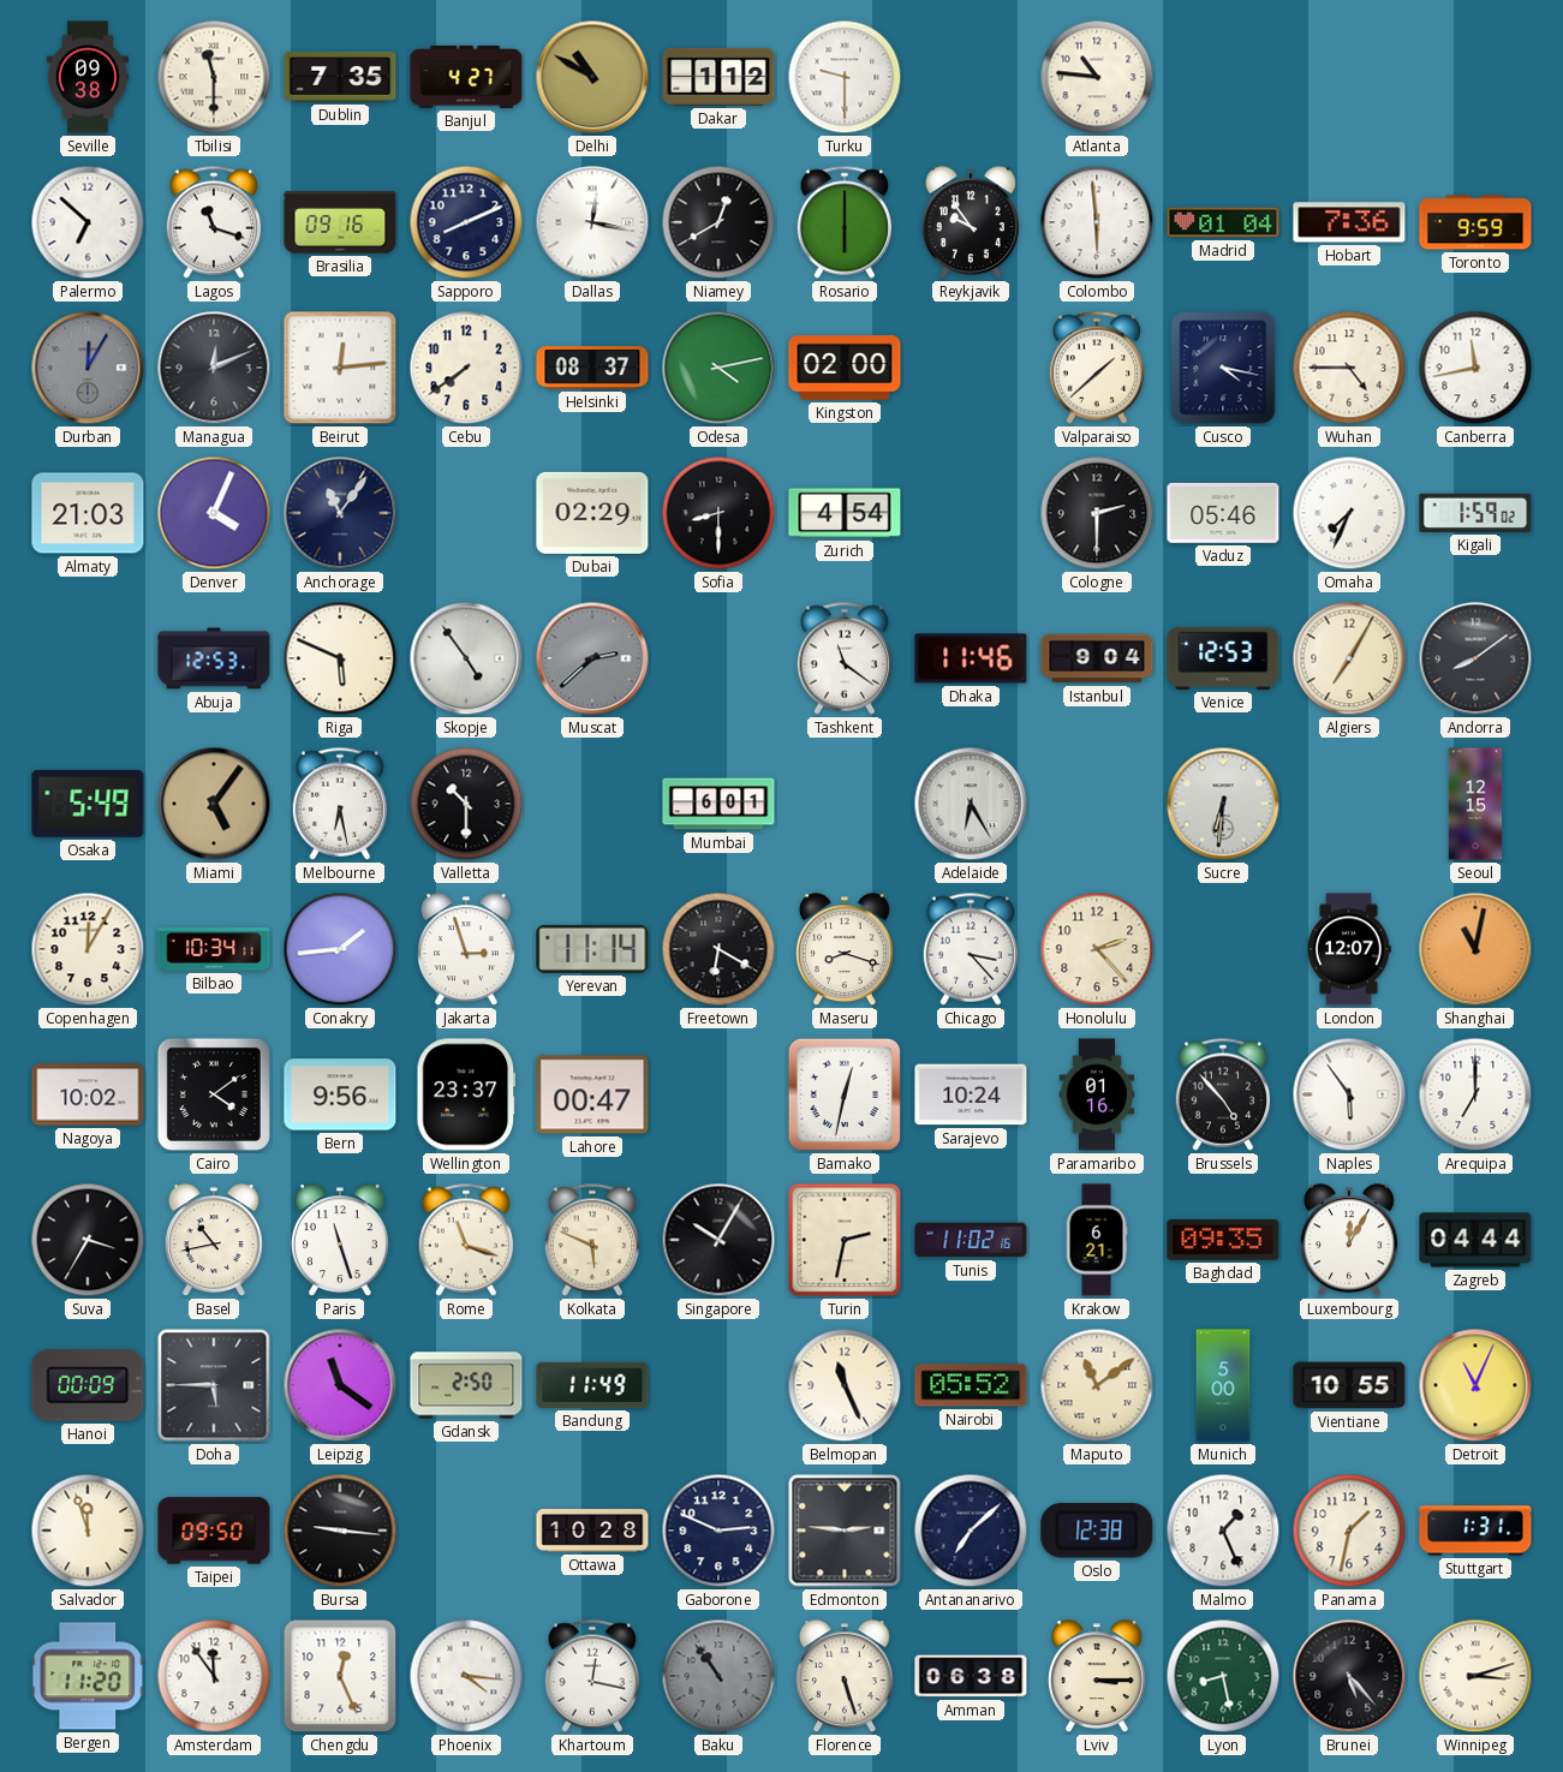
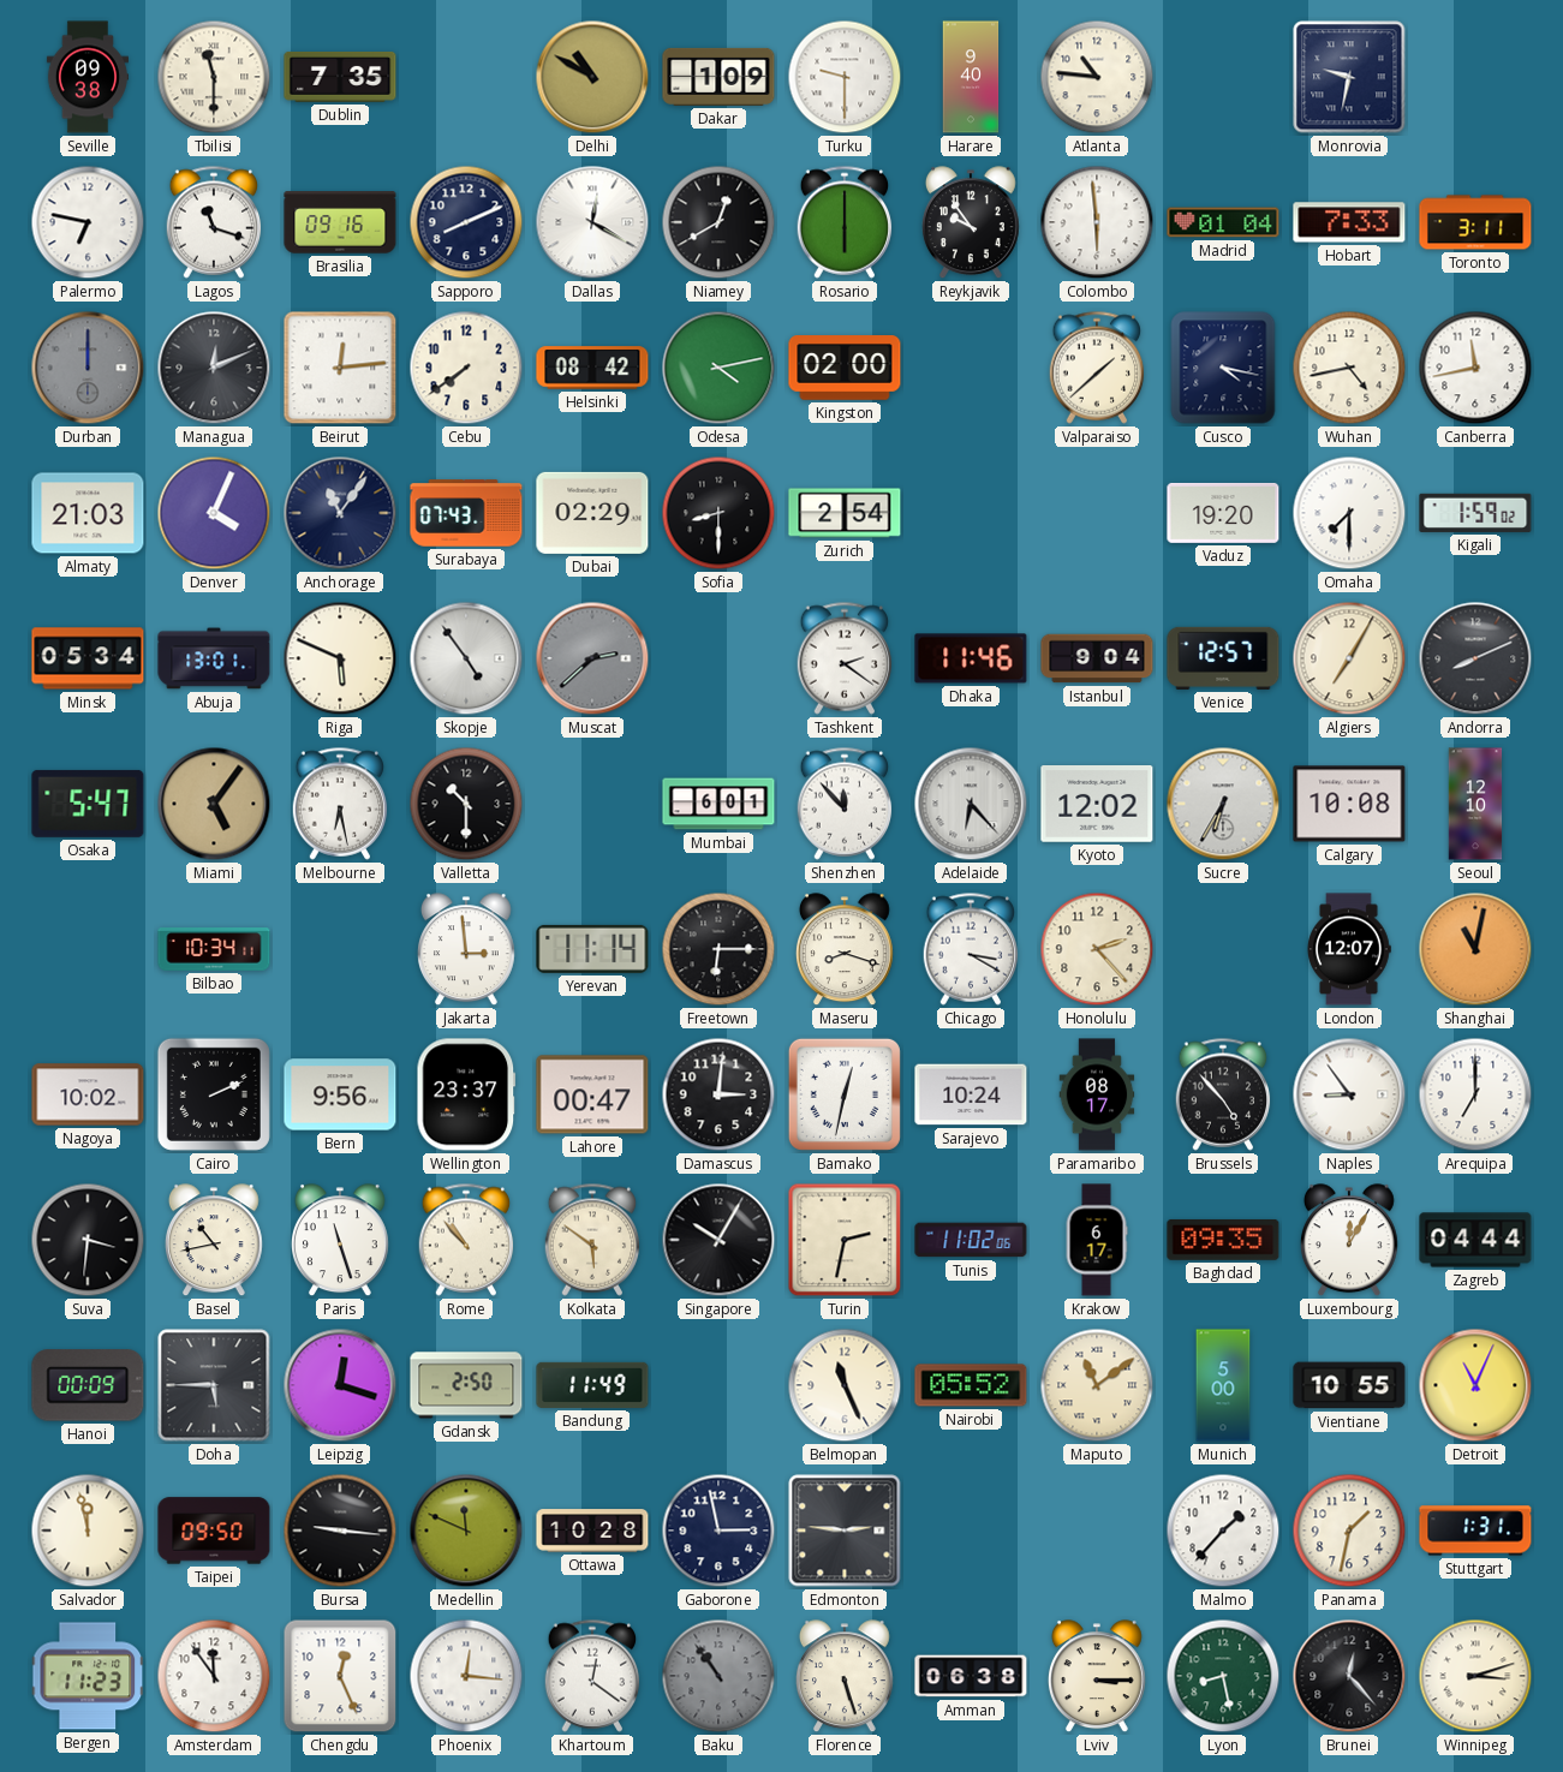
Banjul: 4:27 -> none
Dakar: 1:12 -> 1:09
Harare: none -> 9:40
Monrovia: none -> 9:32
Palermo: 6:52 -> 6:47
Dallas: 12:17 -> 12:20
Hobart: 7:36 -> 7:33
Toronto: 9:59 -> 3:11
Durban: 12:05 -> 12:00
Helsinki: 08:37 -> 08:42
Wuhan: 4:45 -> 4:43
Surabaya: none -> 07:43
Zurich: 4:54 -> 2:54
Cologne: 2:30 -> none
Vaduz: 05:46 -> 19:20
Omaha: 7:34 -> 7:30
Minsk: none -> 05:34
Abuja: 12:53 -> 13:01
Tashkent: 11:21 -> 2:21
Venice: 12:53 -> 12:57
Andorra: 8:09 -> 8:11
Osaka: 5:49 -> 5:47
Shenzhen: none -> 11:53
Adelaide: 6:25 -> 6:23
Kyoto: none -> 12:02
Sucre: 6:31 -> 6:35
Calgary: none -> 10:08
Seoul: 12:15 -> 12:10
Copenhagen: 12:05 -> none
Conakry: 1:44 -> none
Jakarta: 2:57 -> 2:59
Freetown: 6:20 -> 6:15
Chicago: 3:23 -> 3:20
Cairo: 4:09 -> 2:11
Damascus: none -> 3:01
Paramaribo: 01:16 -> 08:17
Naples: 5:54 -> 8:54
Suva: 3:35 -> 3:31
Rome: 11:18 -> 10:53
Kolkata: 5:49 -> 5:51
Tunis: 11:02:16 -> 11:02:06
Krakow: 6:21 -> 6:17
Leipzig: 11:21 -> 12:18
Salvador: 11:57 -> 11:58
Medellin: none -> 11:49
Gaborone: 2:49 -> 2:58
Antananarivo: 7:08 -> none
Oslo: 12:38 -> none
Malmo: 1:26 -> 1:37
Bergen: 11:20 -> 11:23
Phoenix: 4:16 -> 12:16
Khartoum: 12:17 -> 12:21
Brunei: 5:23 -> 12:23
